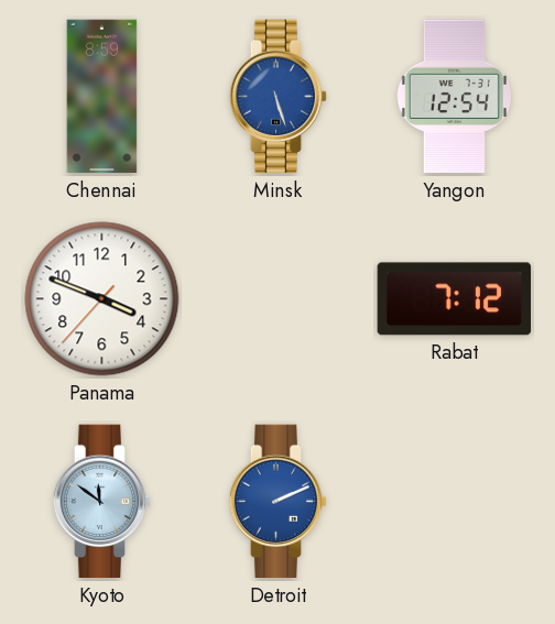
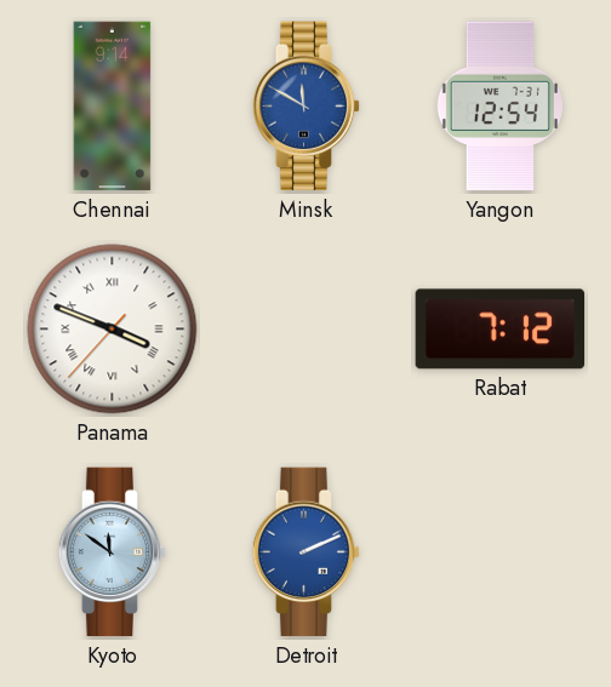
Chennai: 8:59 -> 9:14
Minsk: 5:27 -> 11:50
Panama numerals: Arabic -> Roman
